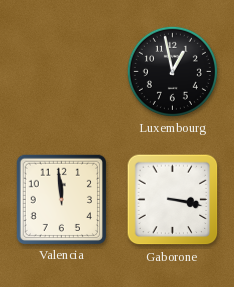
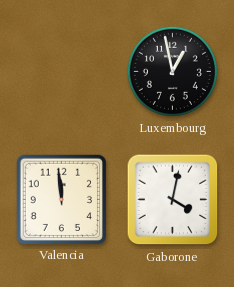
Gaborone: 3:17 -> 4:02
